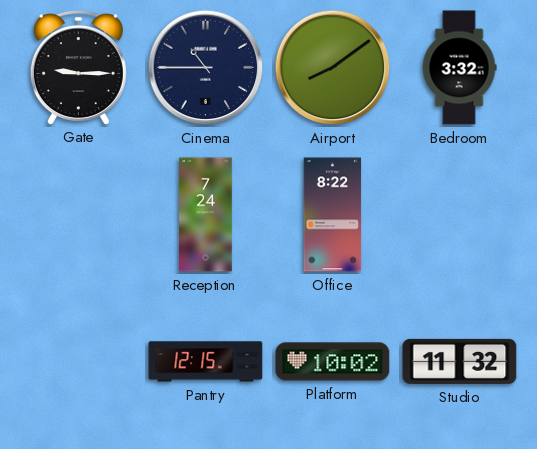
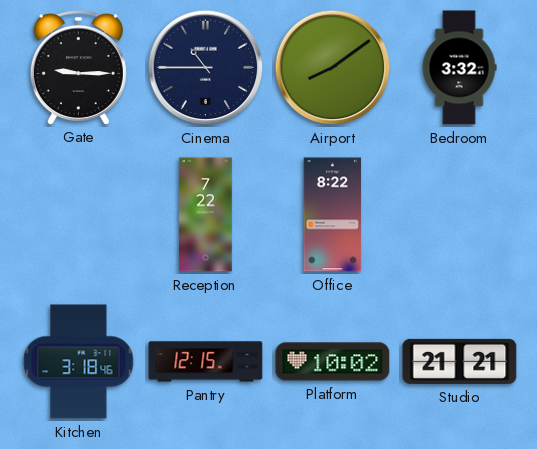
Reception: 7:24 -> 7:22
Kitchen: none -> 3:18
Studio: 11:32 -> 21:21
